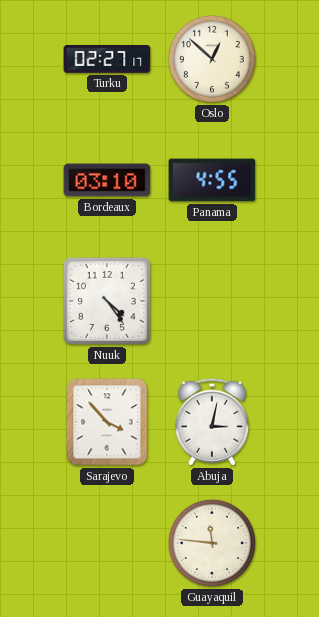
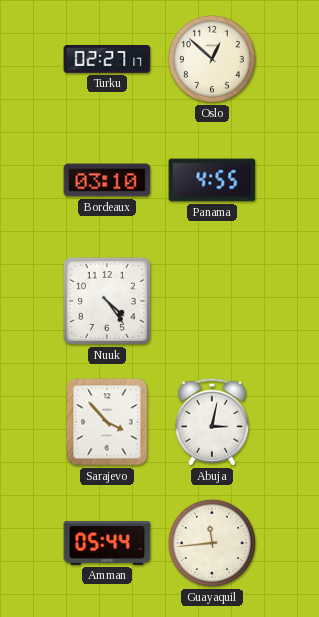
Amman: none -> 05:44
Guayaquil: 11:46 -> 11:44
